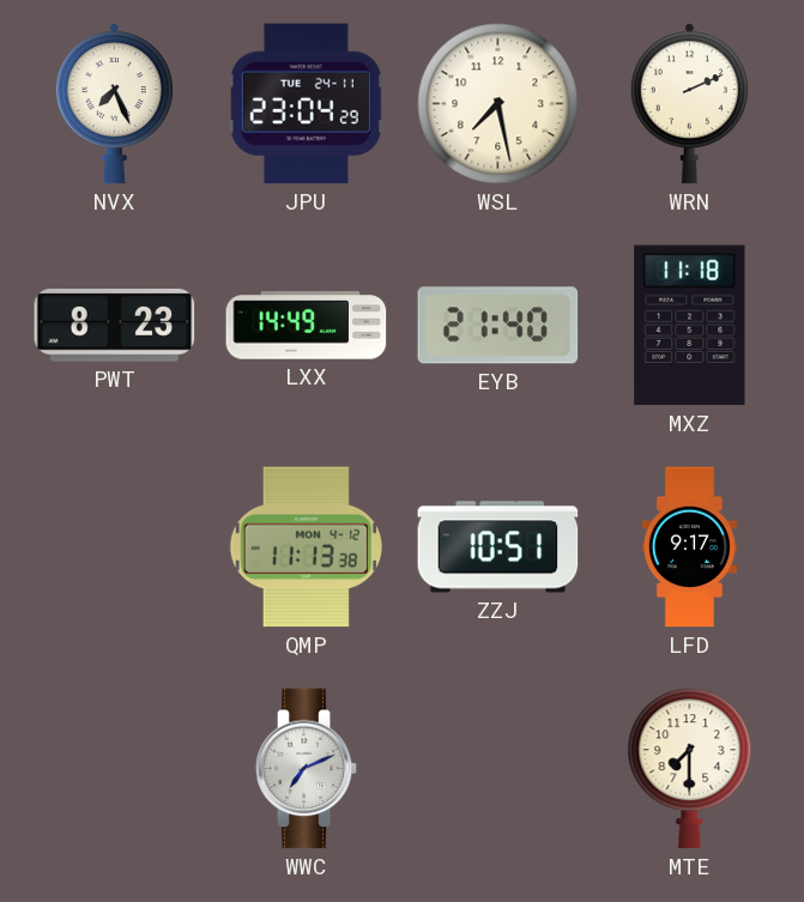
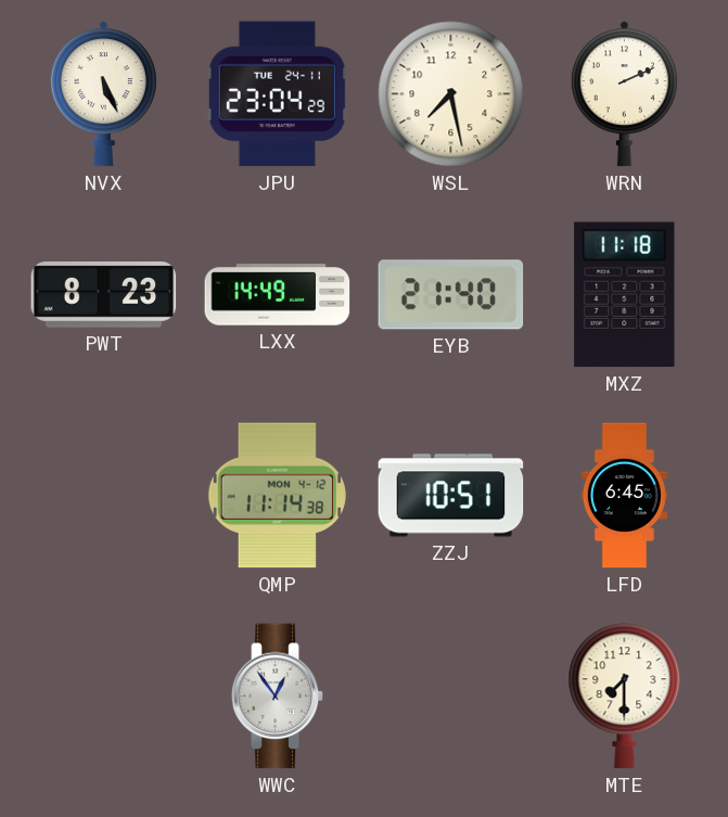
NVX: 7:26 -> 5:26
QMP: 11:13 -> 11:14
LFD: 9:17 -> 6:45
WWC: 7:11 -> 12:54
